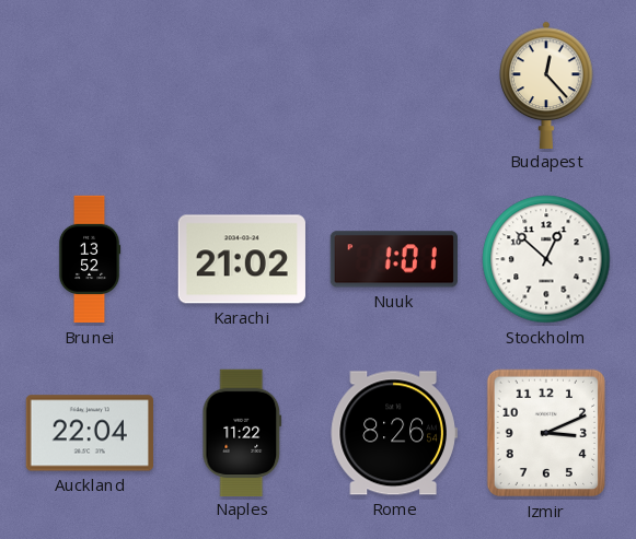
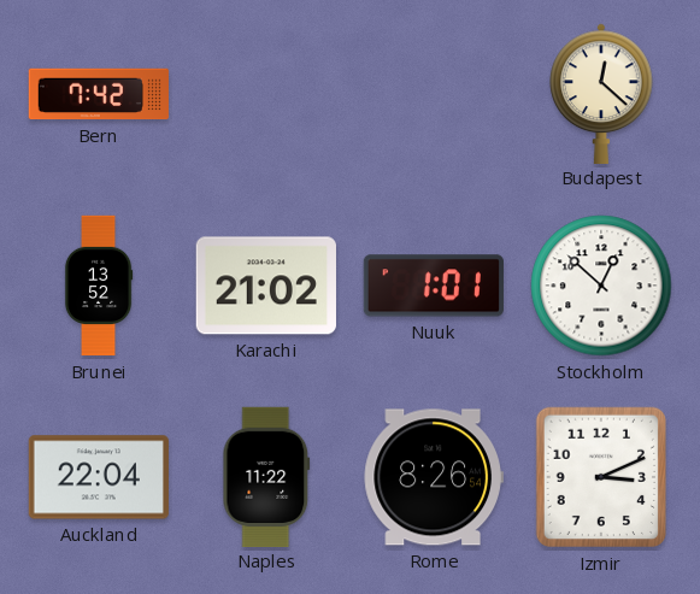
Bern: none -> 7:42
Budapest: 12:23 -> 12:22
